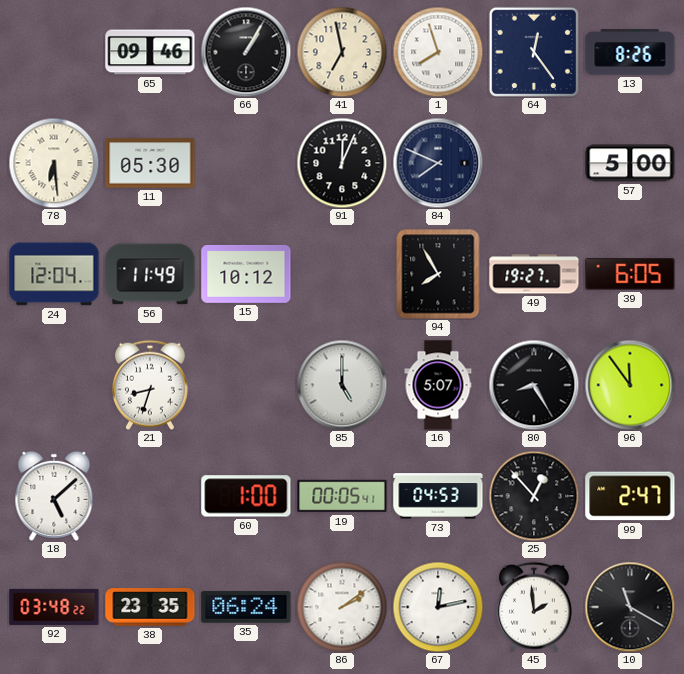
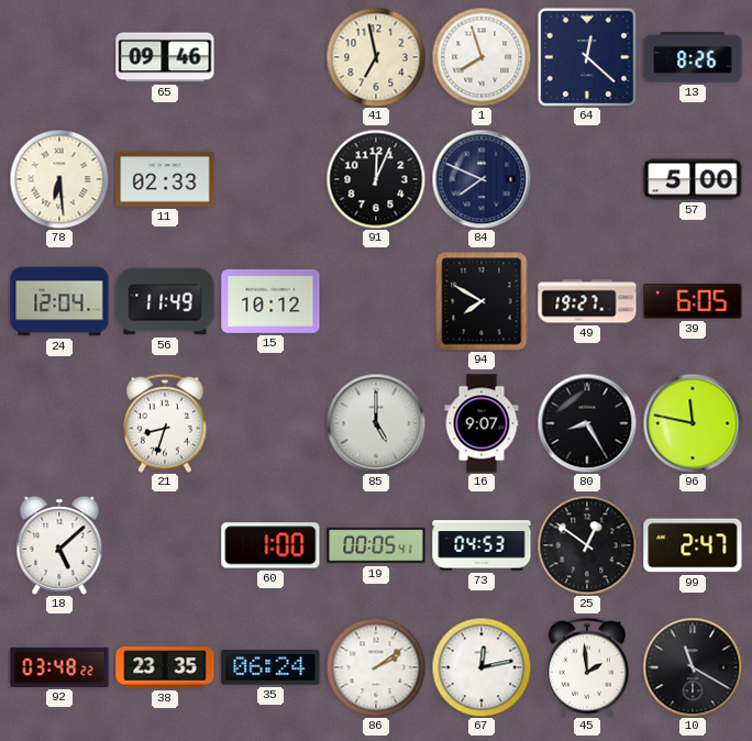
66: 1:05 -> none
64: 12:24 -> 12:22
11: 05:30 -> 02:33
94: 7:55 -> 7:50
16: 5:07 -> 9:07
96: 11:54 -> 11:47
25: 12:53 -> 12:51
